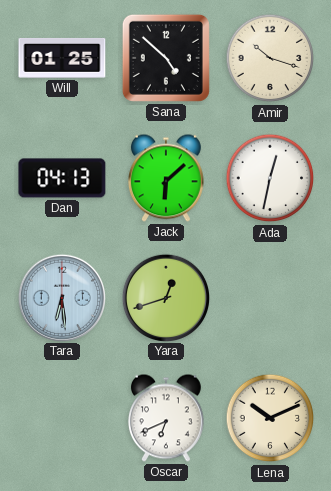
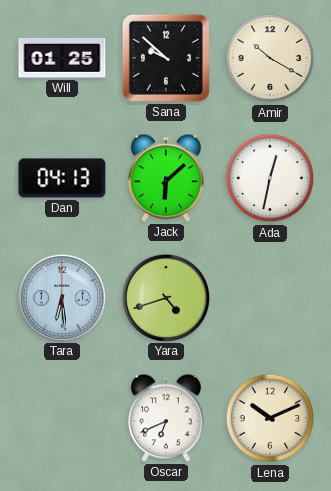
Sana: 4:52 -> 9:52
Amir: 10:18 -> 10:20
Yara: 12:42 -> 4:42
